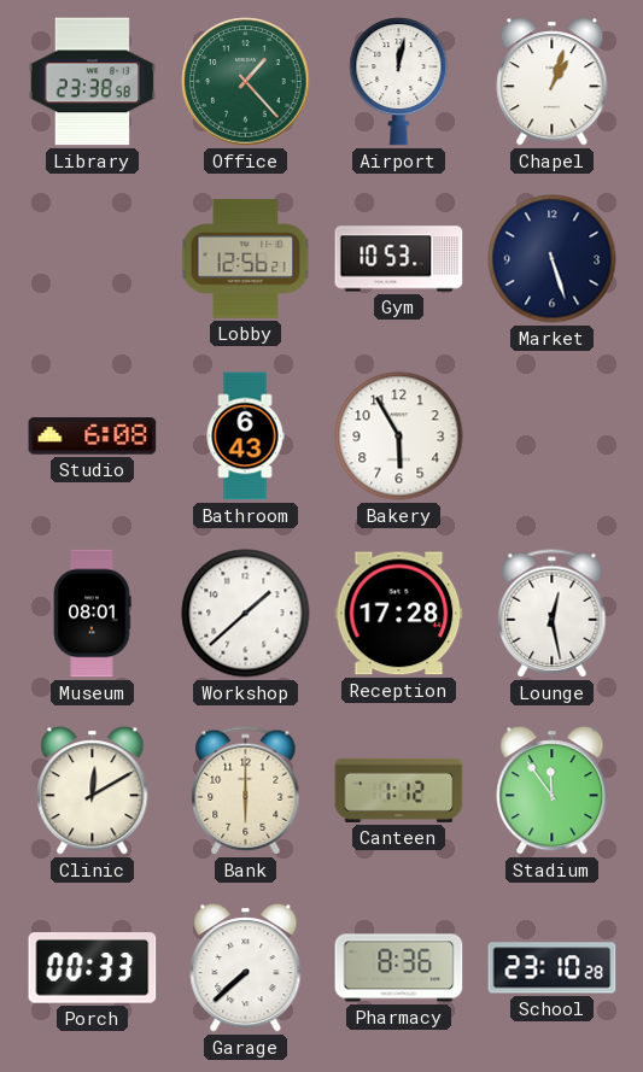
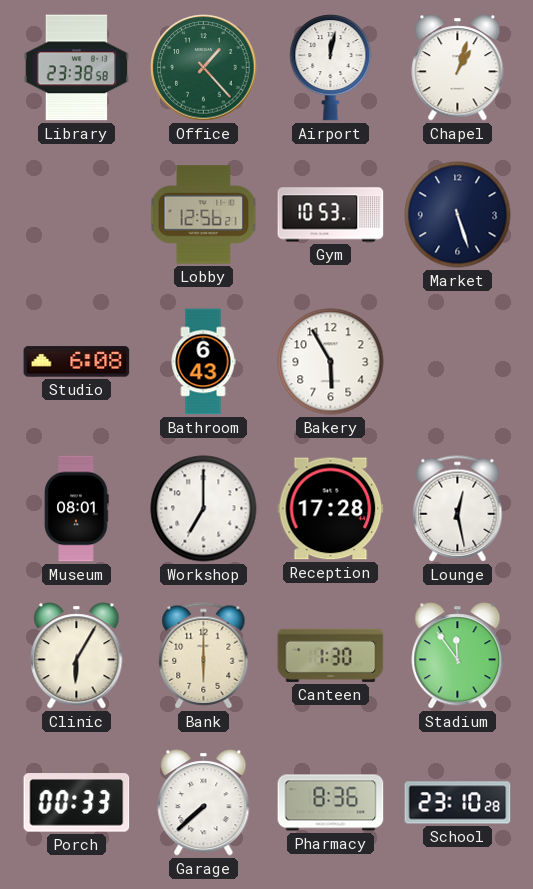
Workshop: 1:38 -> 7:00
Clinic: 12:10 -> 6:05
Canteen: 1:12 -> 1:30
